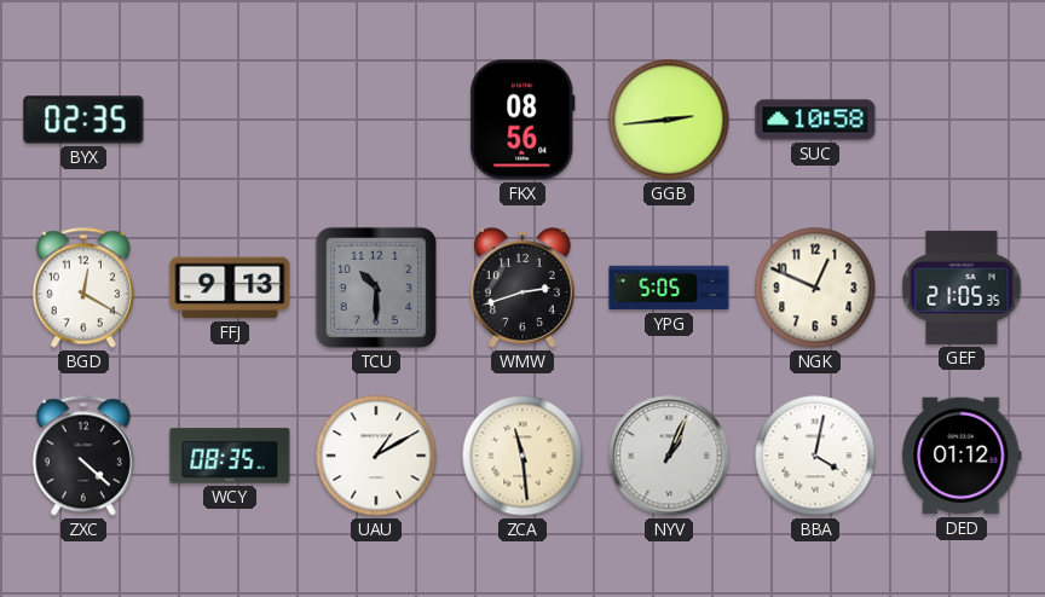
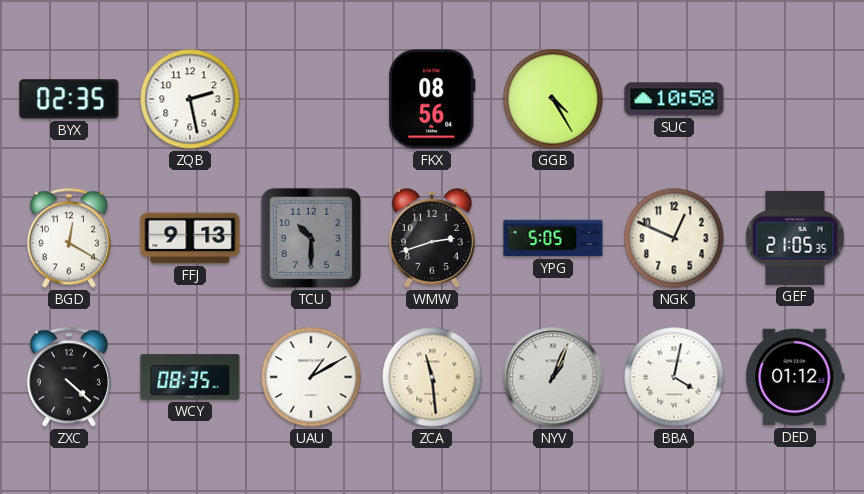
ZQB: none -> 2:28
GGB: 2:44 -> 4:25
